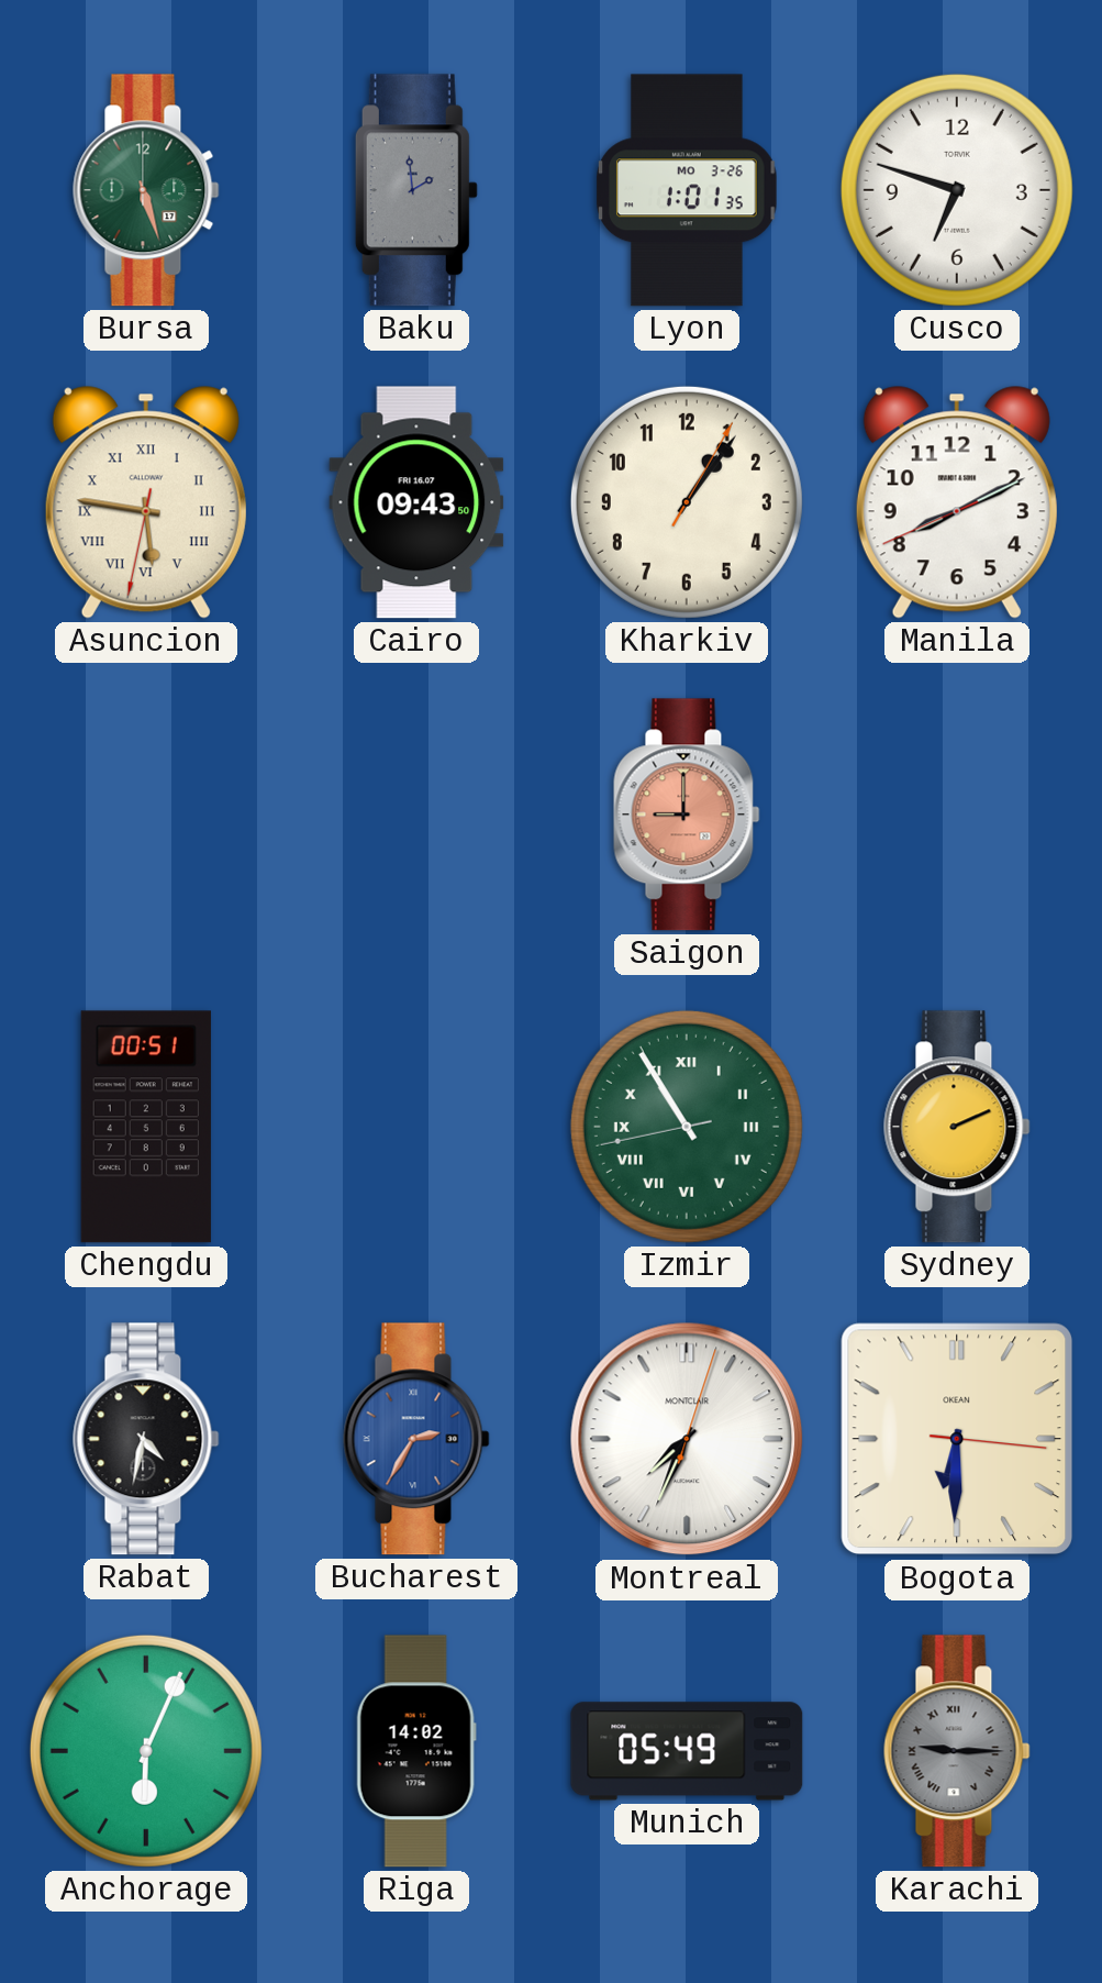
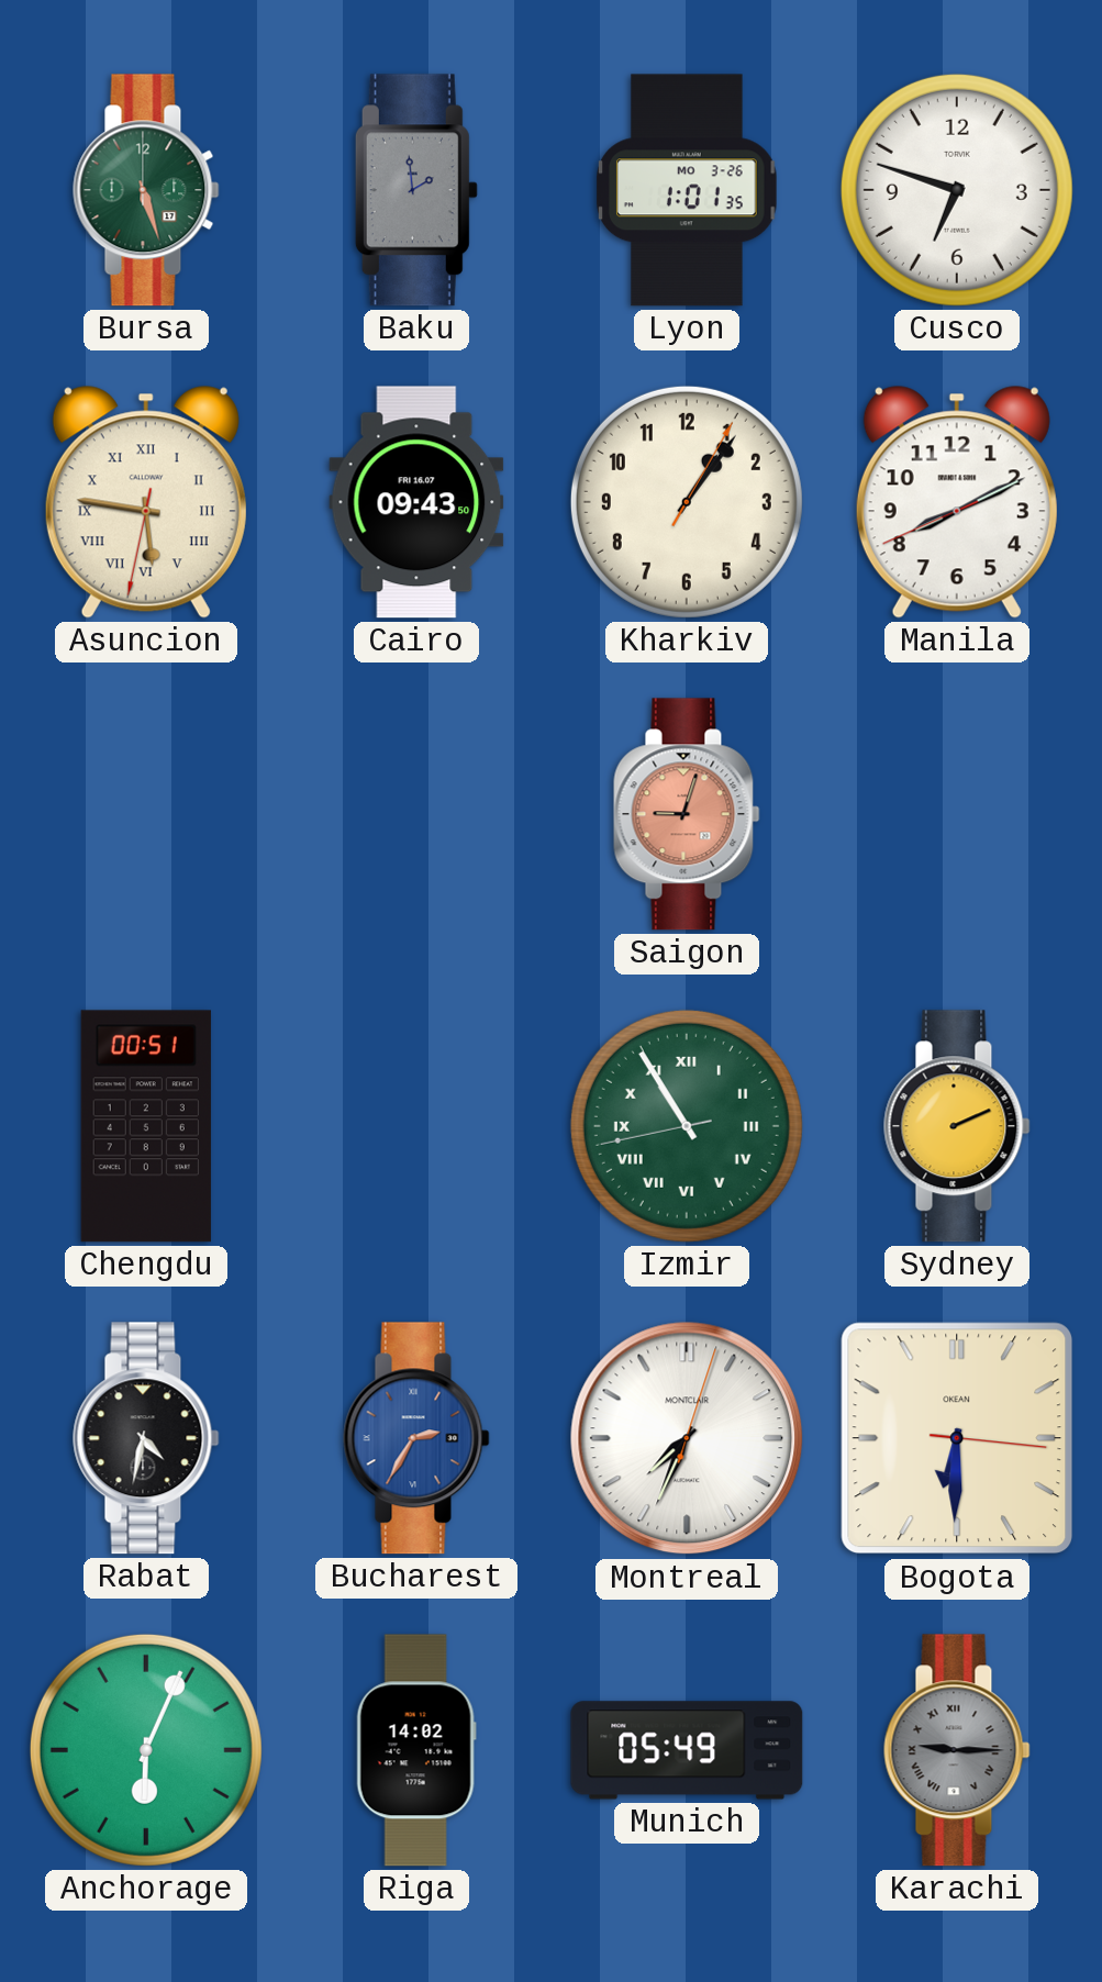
Saigon: 9:00 -> 9:03
